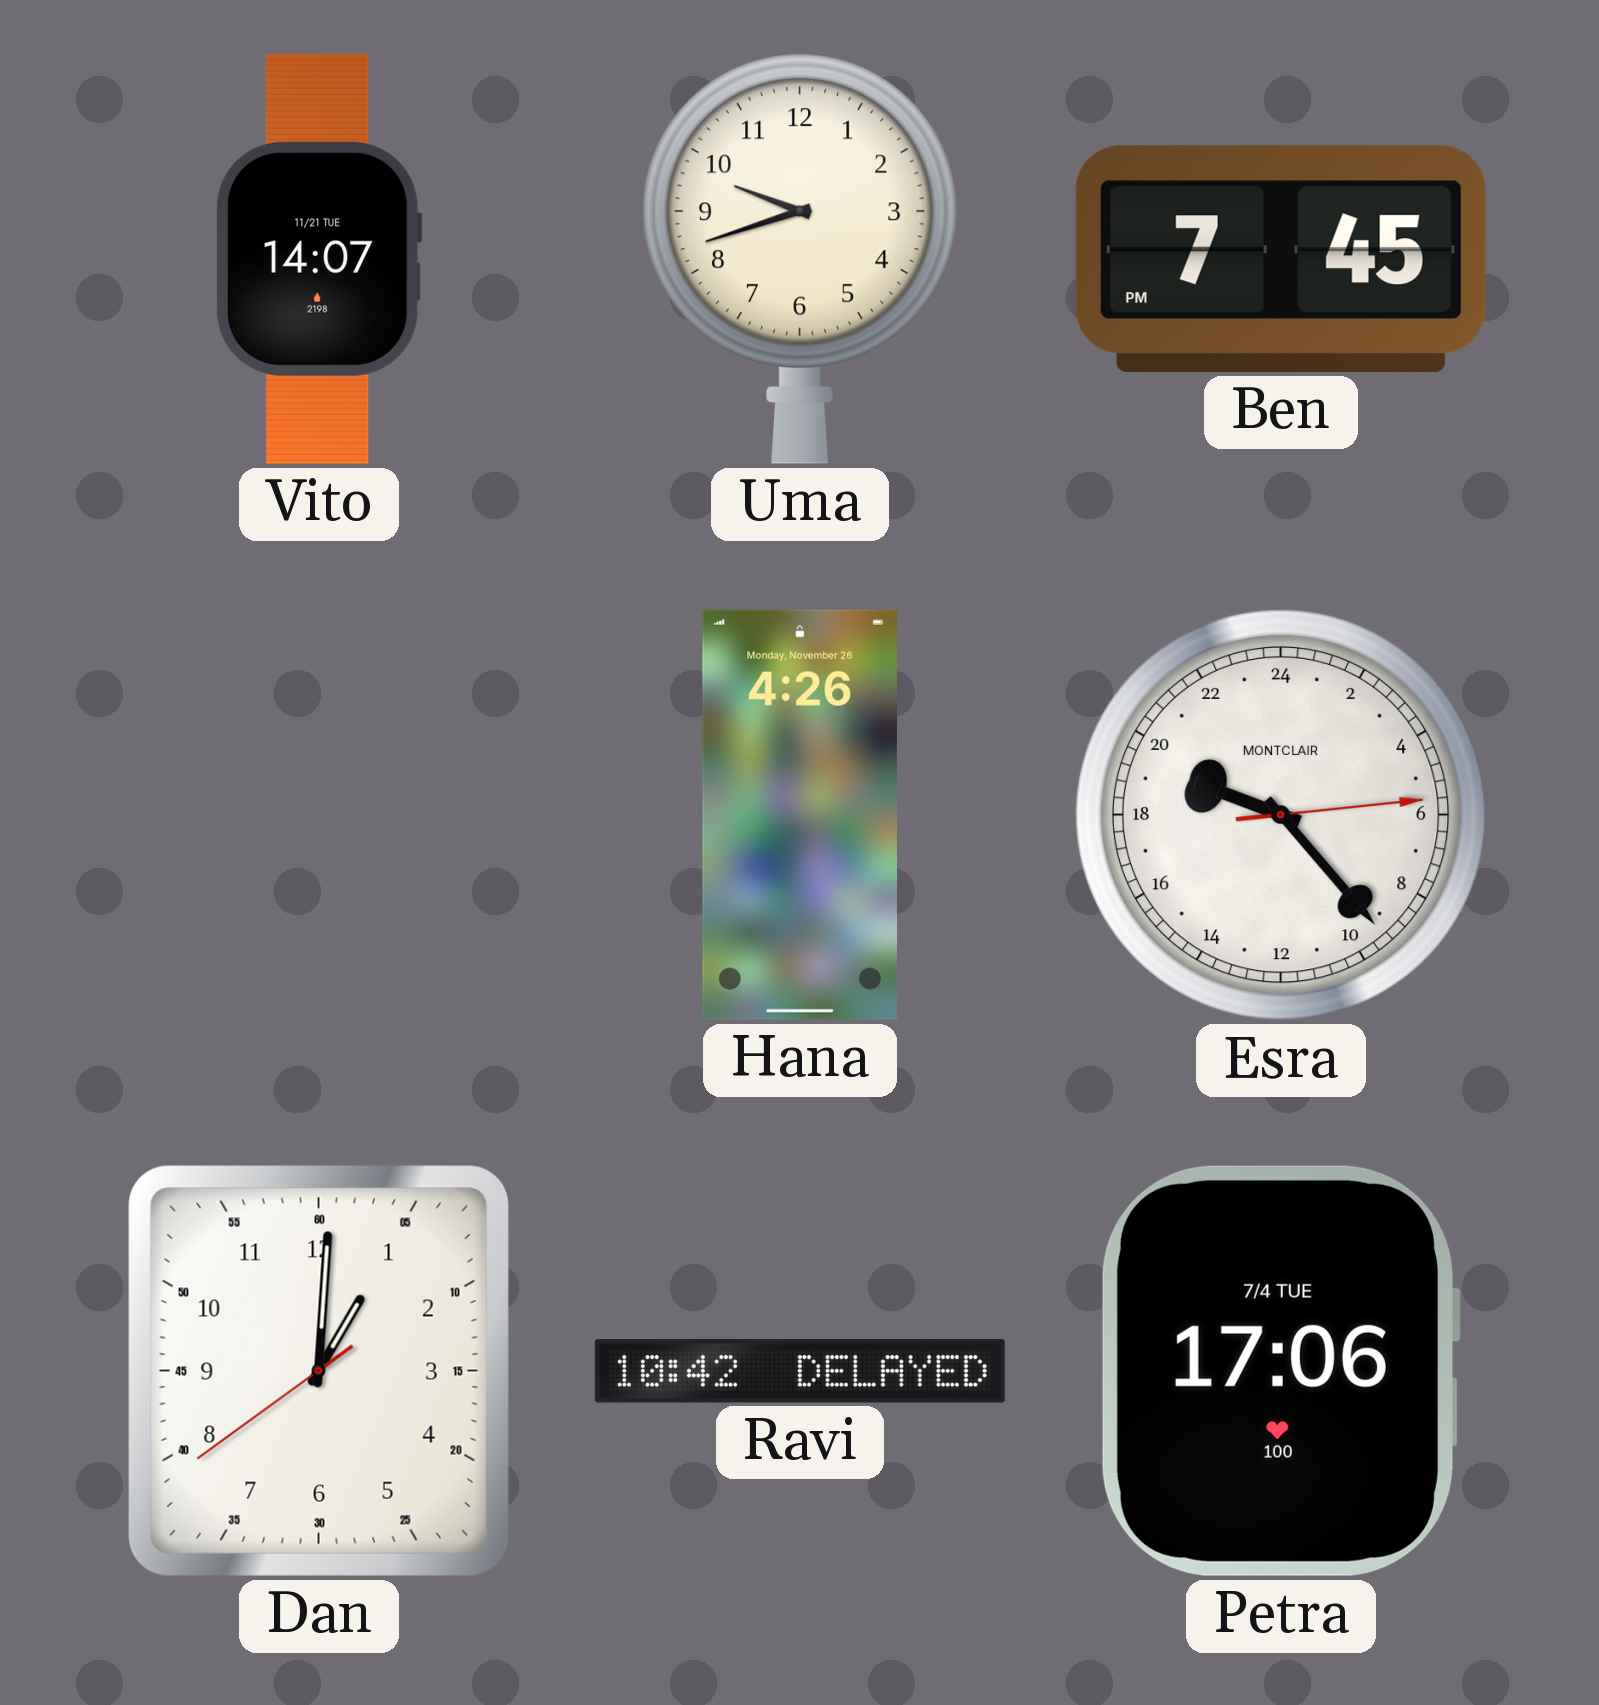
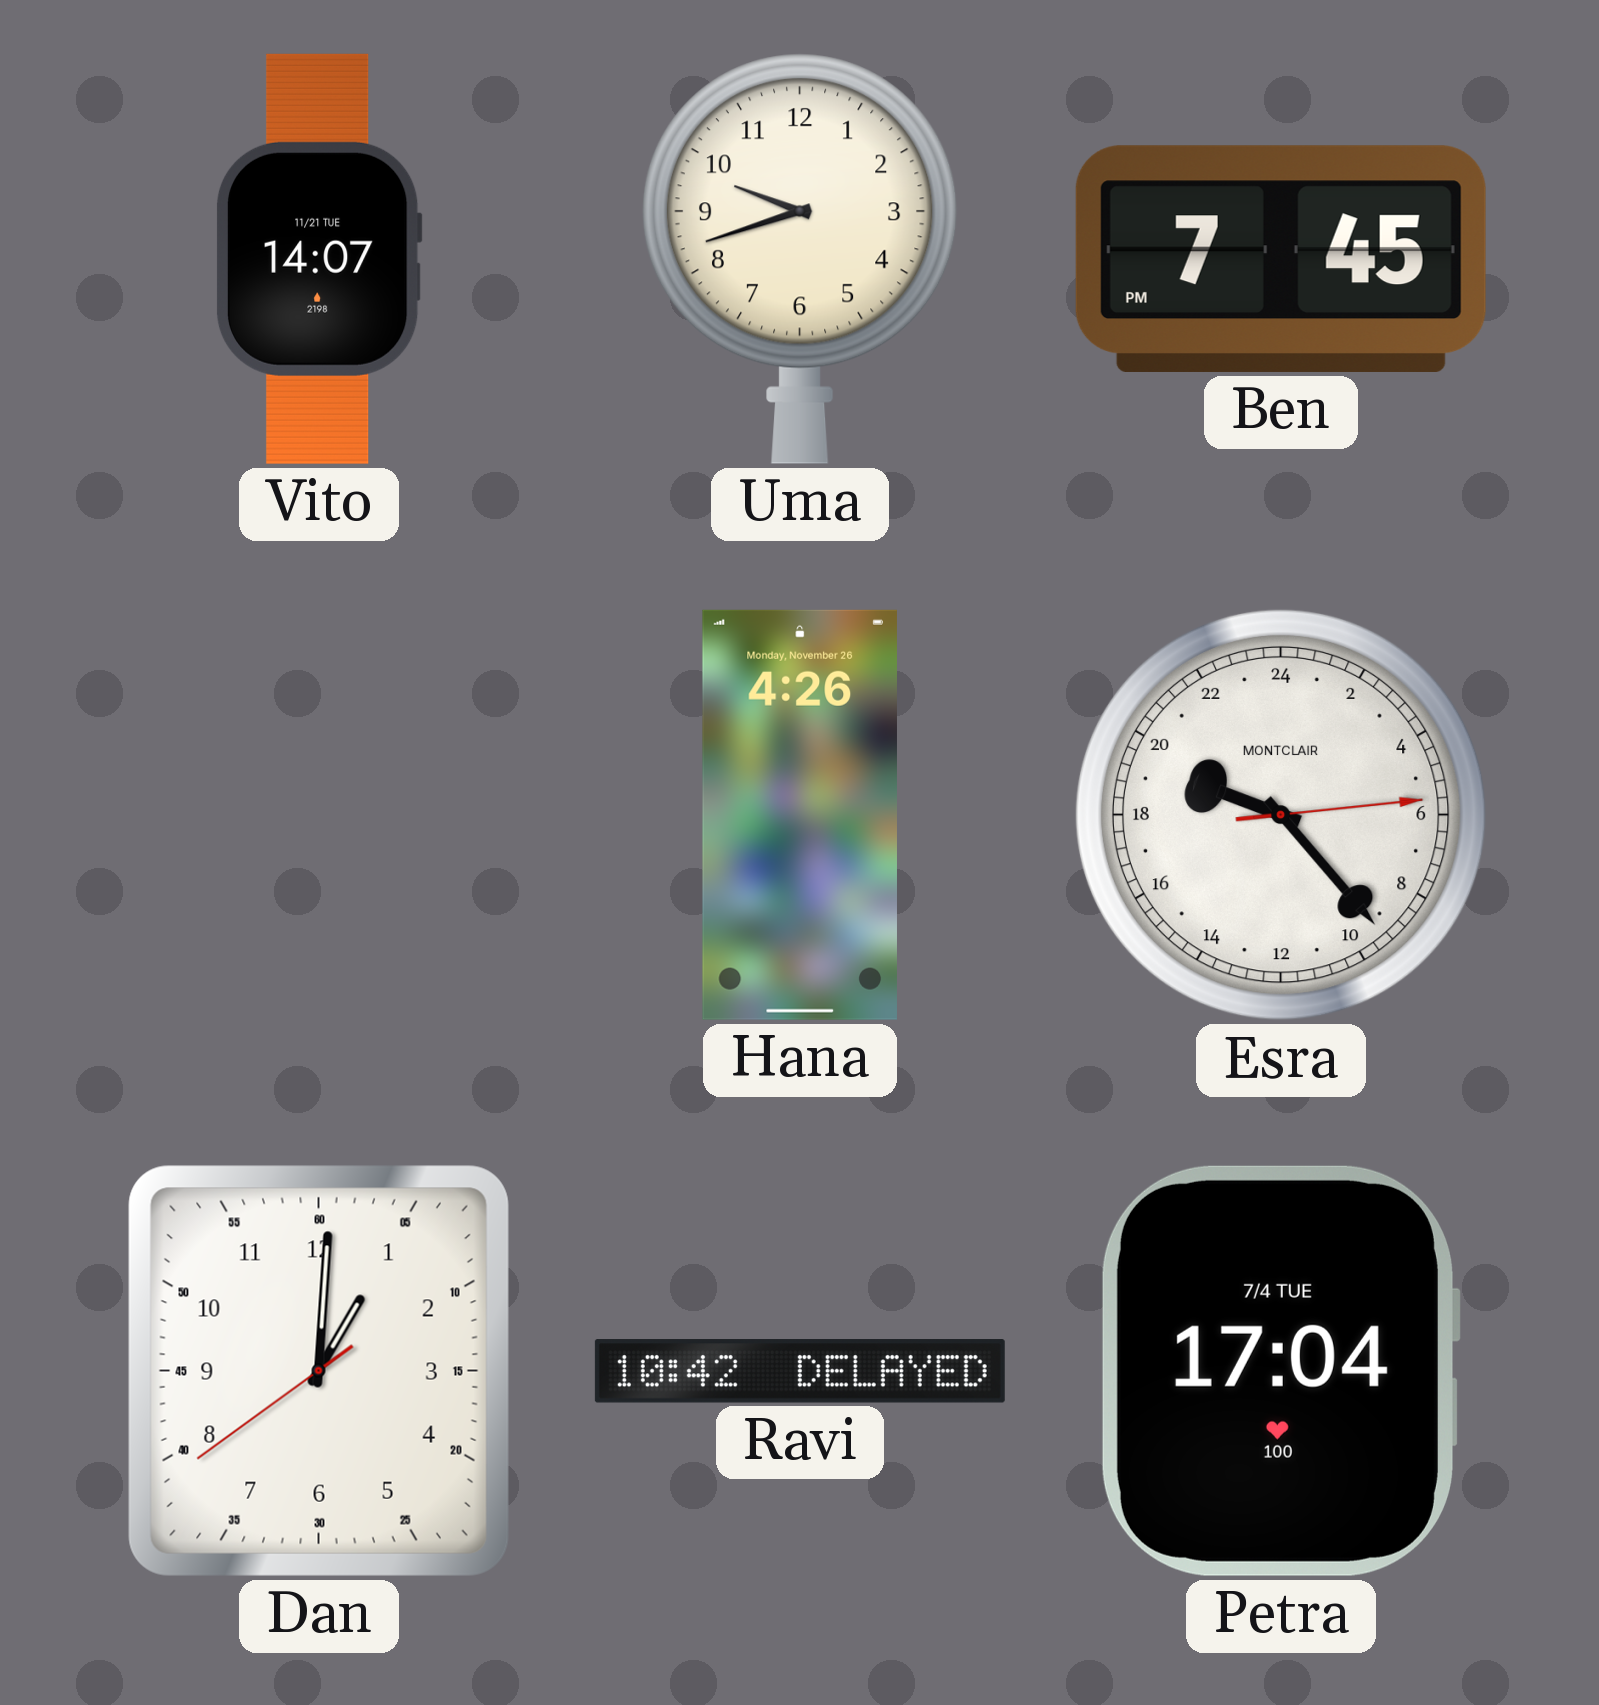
Petra: 17:06 -> 17:04
